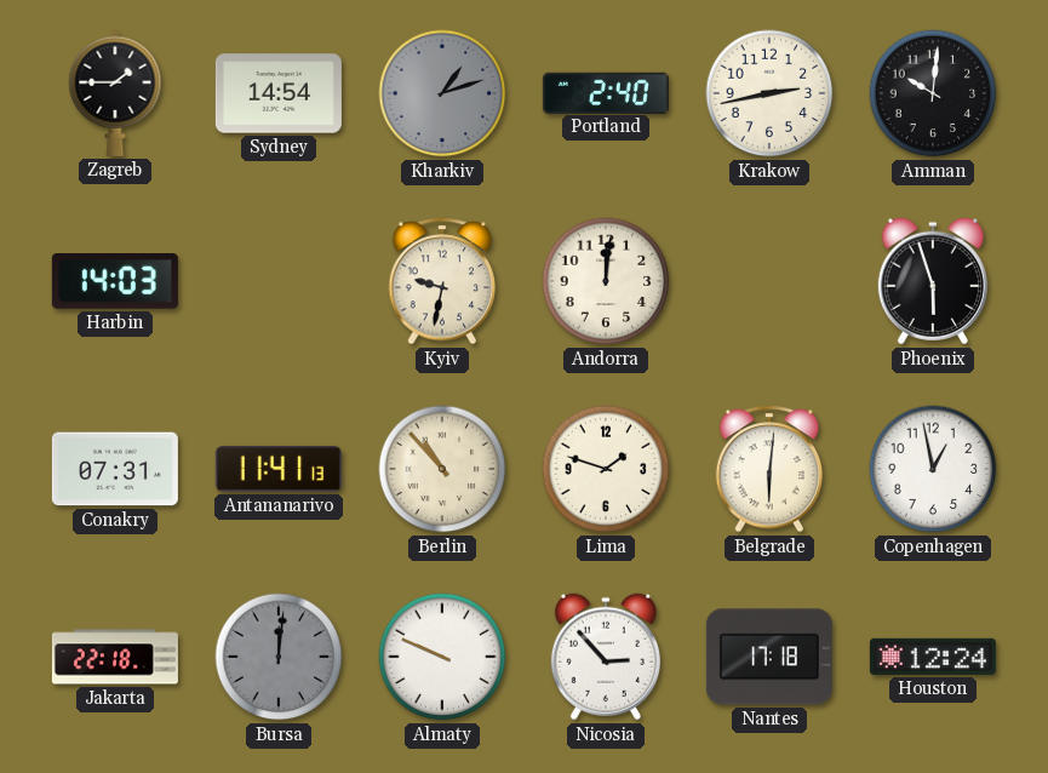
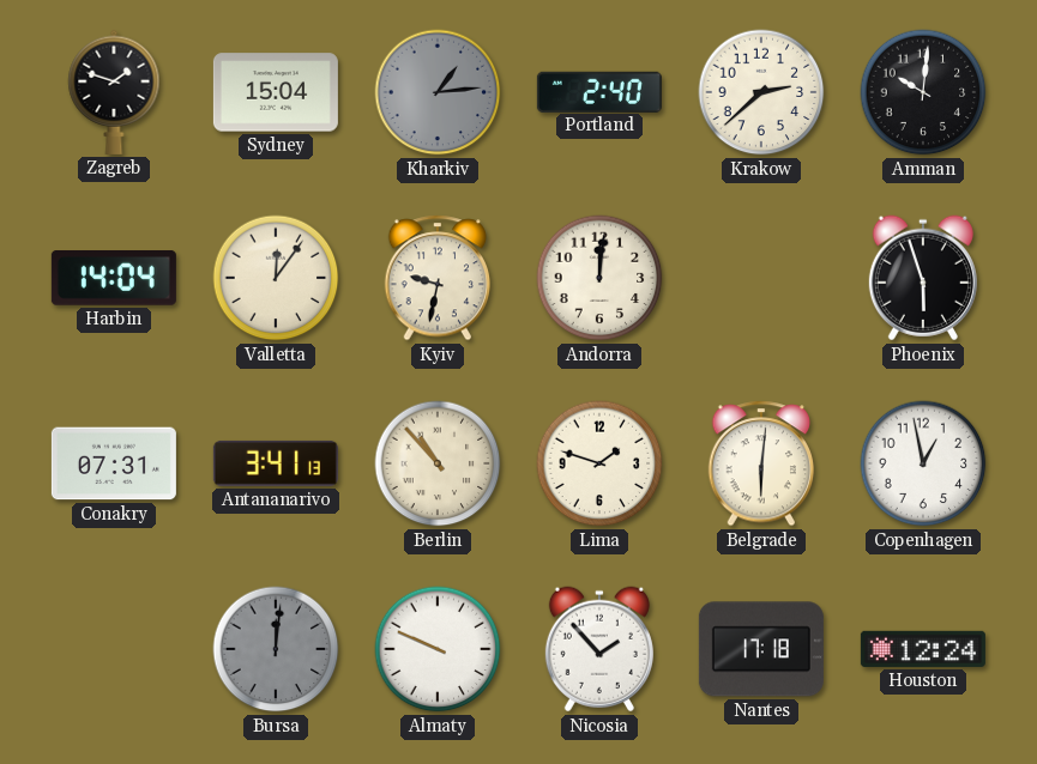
Zagreb: 1:45 -> 1:48
Sydney: 14:54 -> 15:04
Kharkiv: 1:12 -> 1:14
Krakow: 2:43 -> 2:38
Harbin: 14:03 -> 14:04
Valletta: none -> 12:06
Antananarivo: 11:41 -> 3:41
Jakarta: 22:18 -> none
Nicosia: 2:53 -> 1:53
